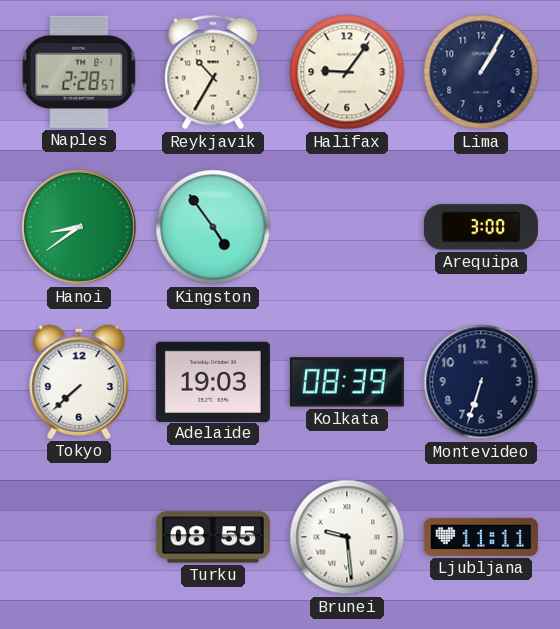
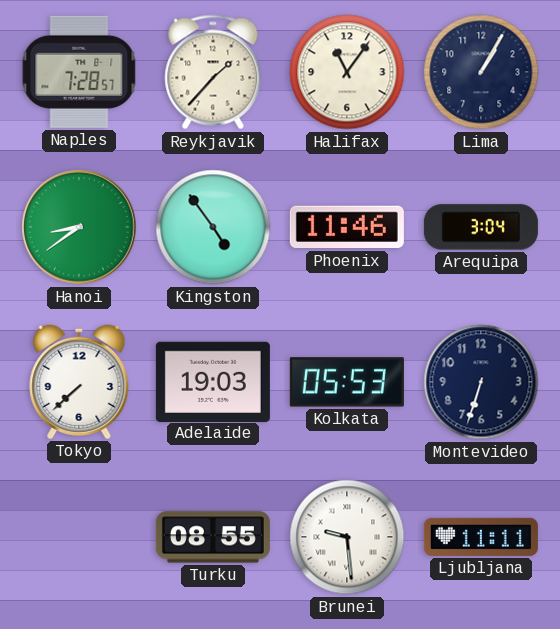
Naples: 2:28 -> 7:28
Reykjavik: 10:35 -> 1:37
Halifax: 9:06 -> 11:06
Phoenix: none -> 11:46
Arequipa: 3:00 -> 3:04
Kolkata: 08:39 -> 05:53
